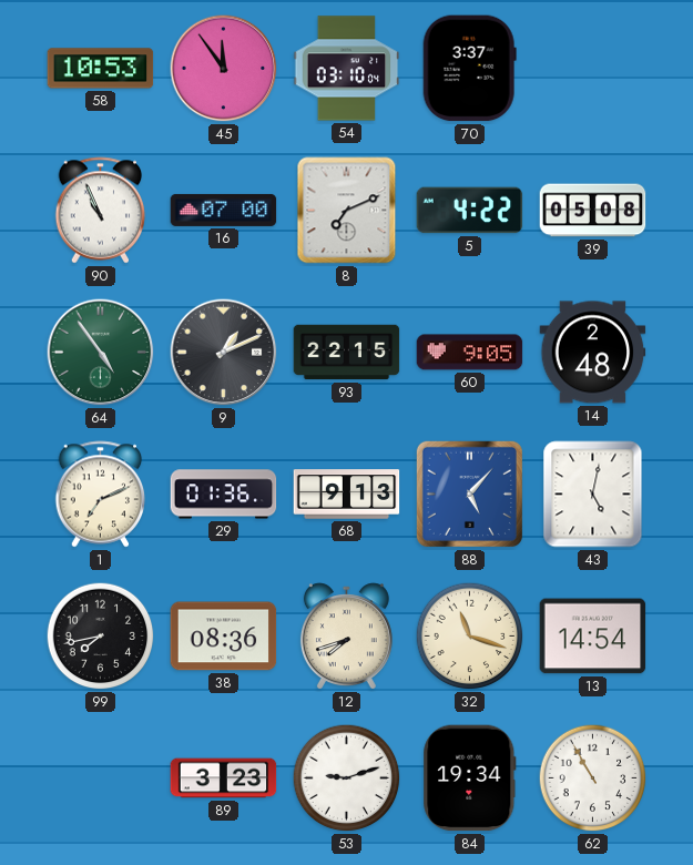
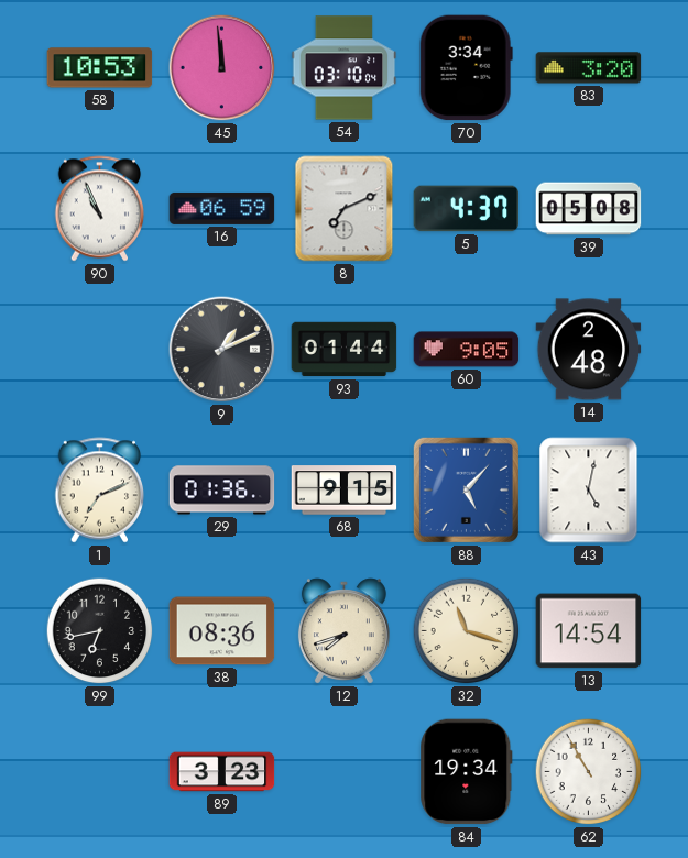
45: 11:54 -> 11:59
70: 3:37 -> 3:34
83: none -> 3:20
16: 07:00 -> 06:59
5: 4:22 -> 4:37
64: 4:54 -> none
93: 22:15 -> 01:44
68: 9:13 -> 9:15
99: 7:43 -> 6:43
53: 9:12 -> none
